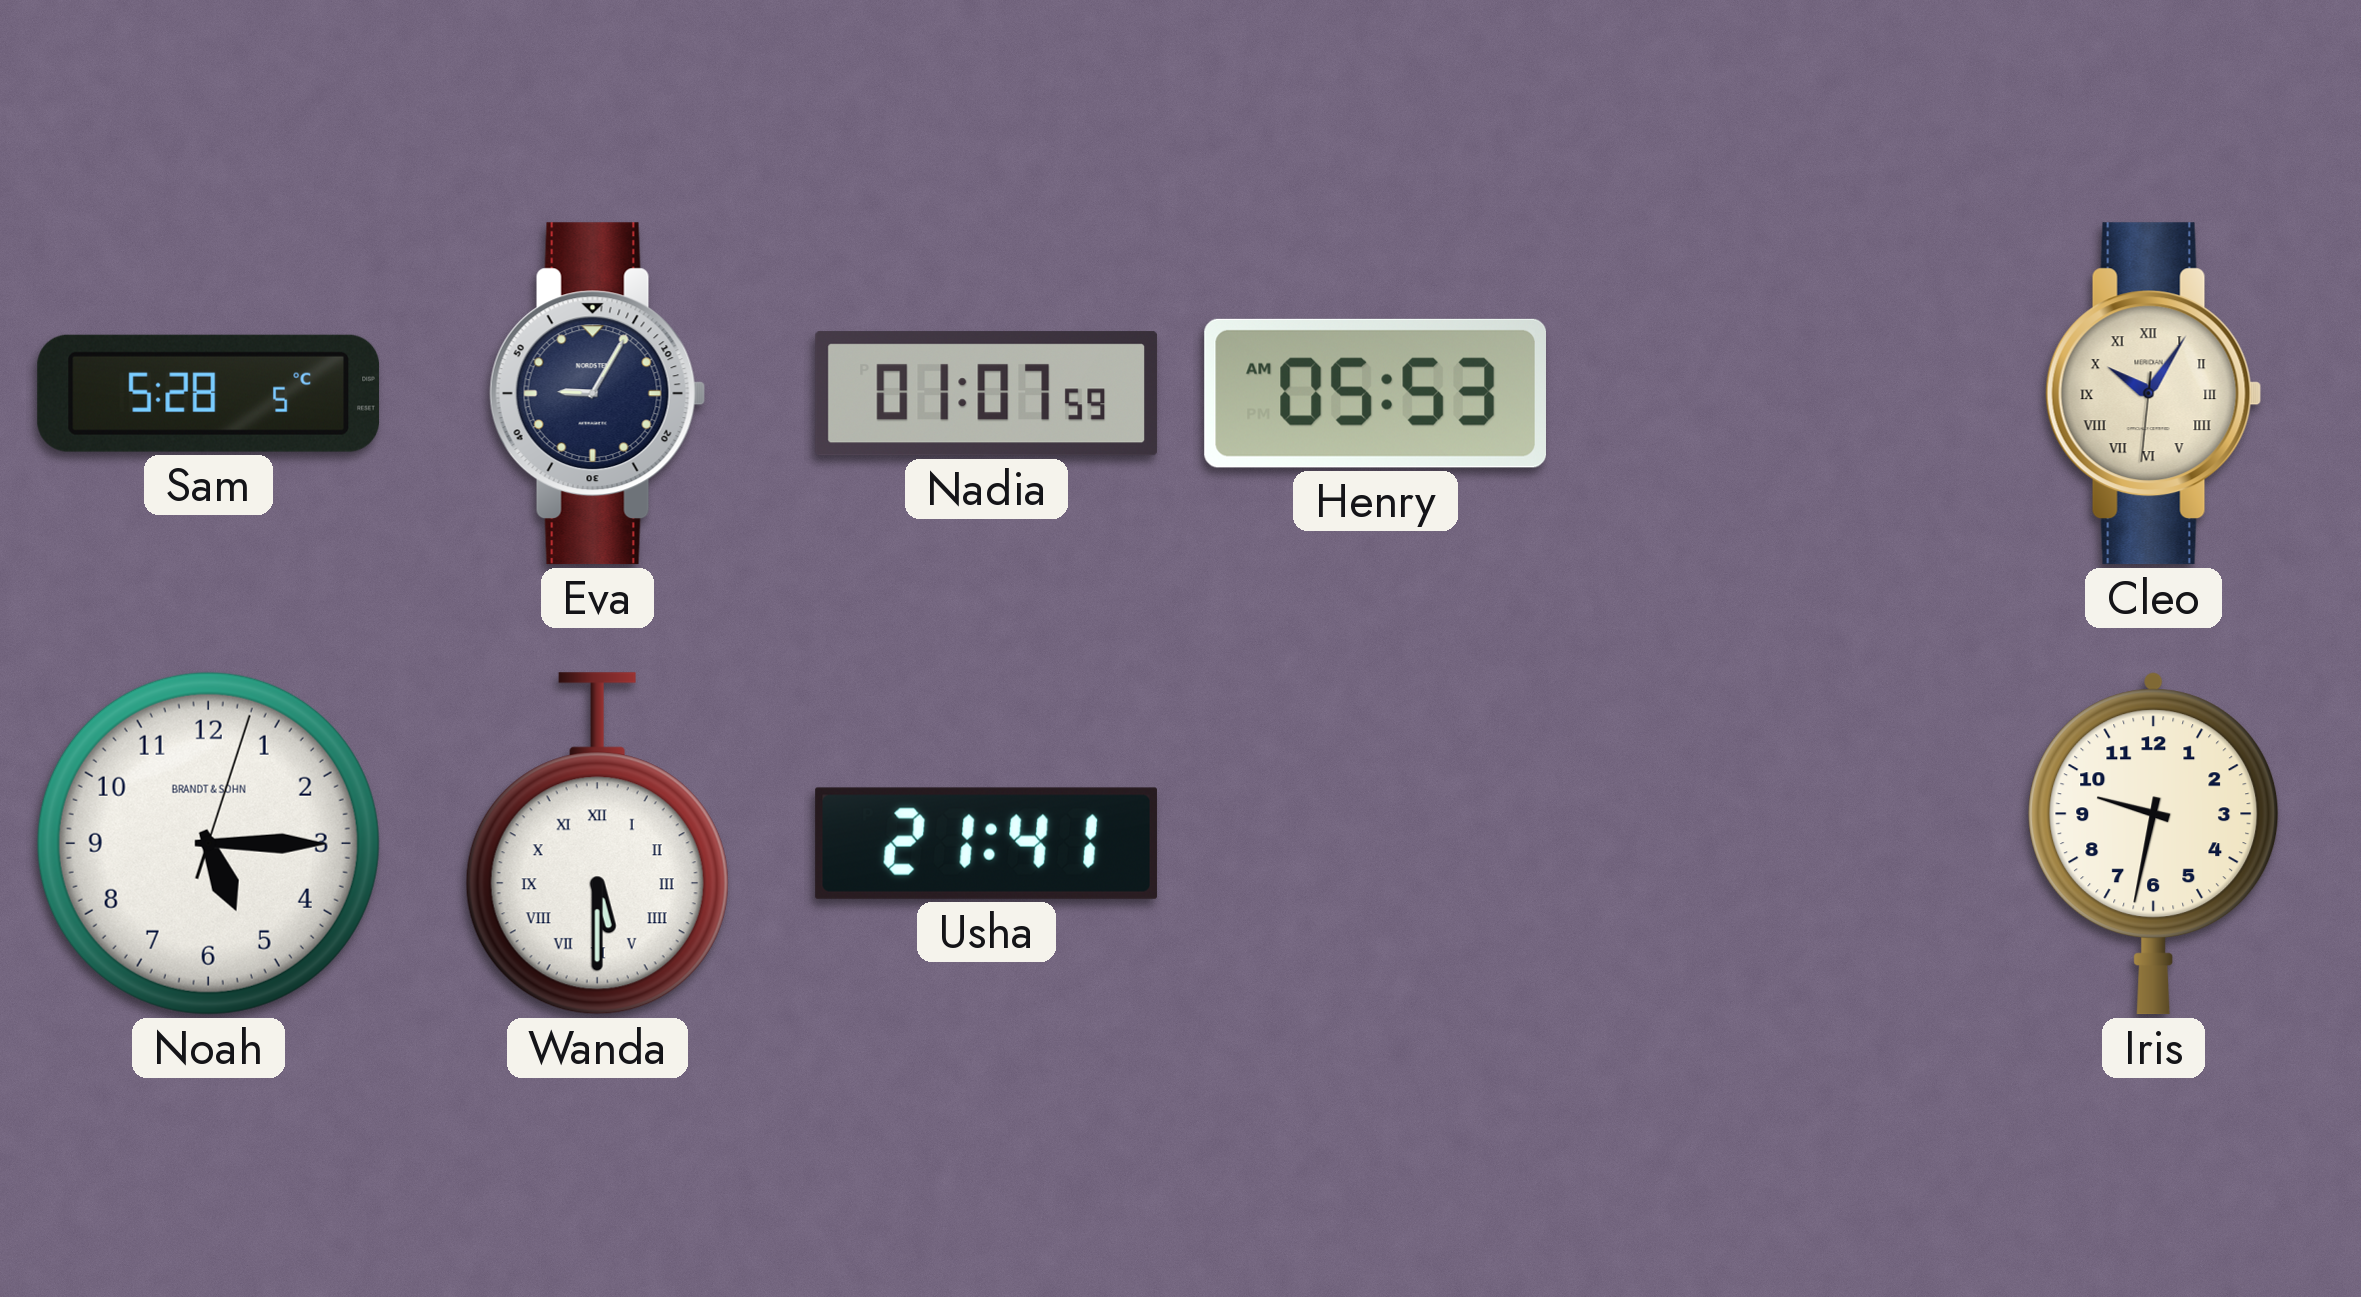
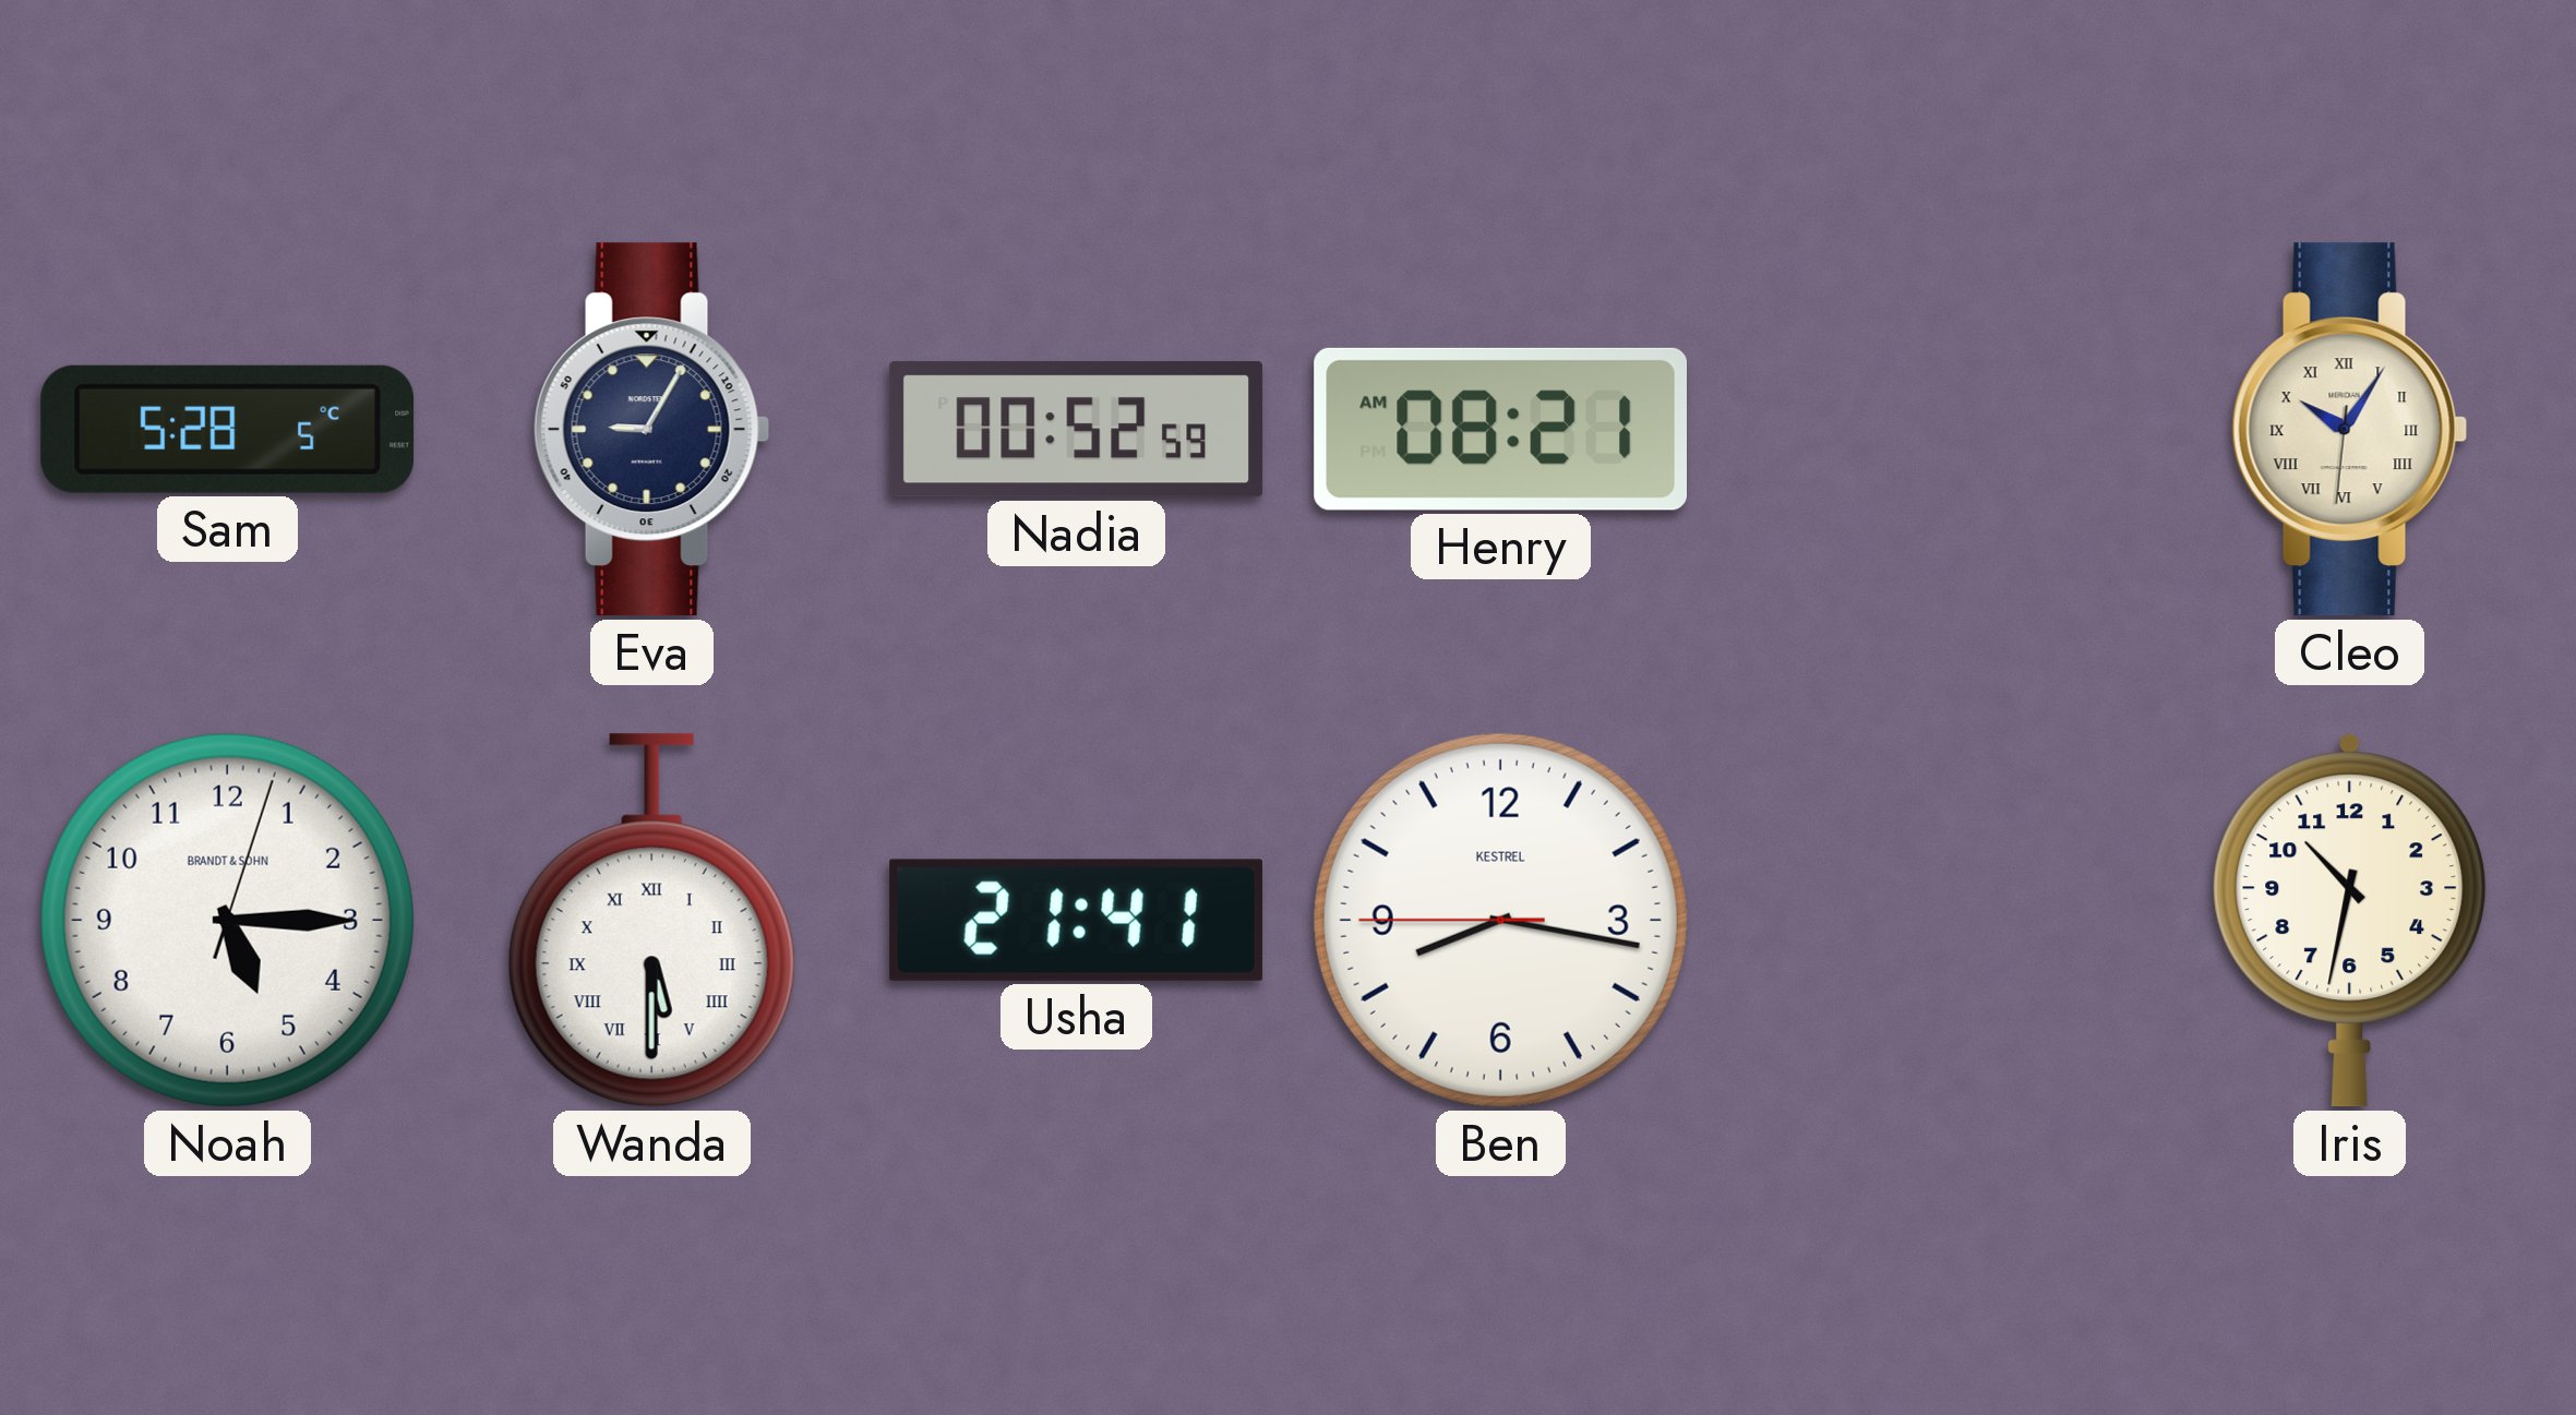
Nadia: 01:07 -> 00:52
Henry: 05:53 -> 08:21
Ben: none -> 8:16
Iris: 9:32 -> 10:32
